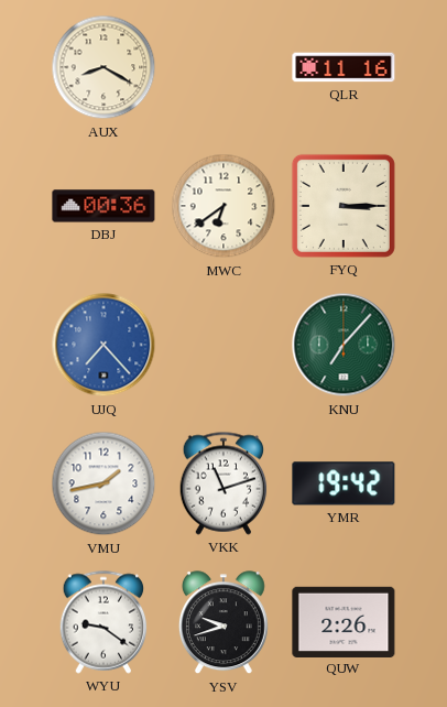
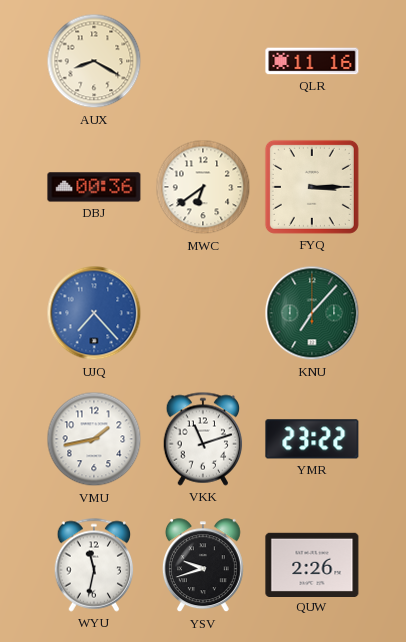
YMR: 19:42 -> 23:22
WYU: 9:21 -> 11:32
